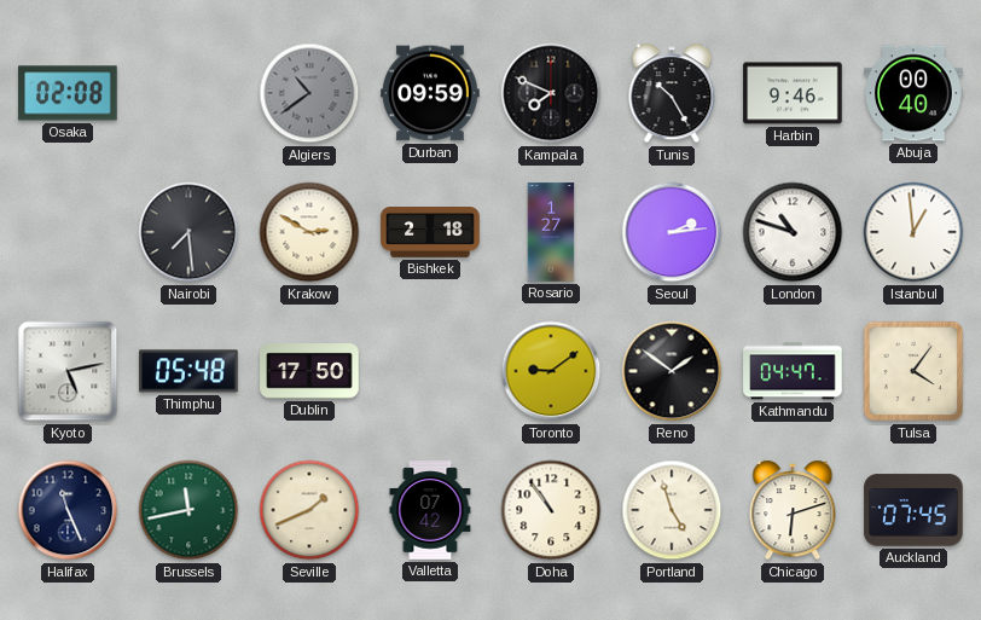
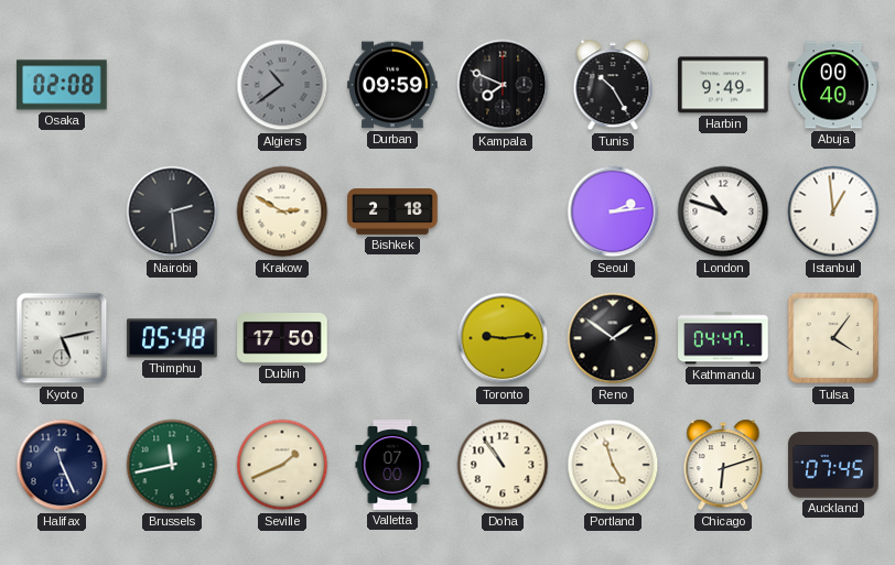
Harbin: 9:46 -> 9:49
Nairobi: 7:29 -> 2:29
Rosario: 1:27 -> none
Toronto: 9:09 -> 9:14
Valletta: 07:42 -> 07:00
